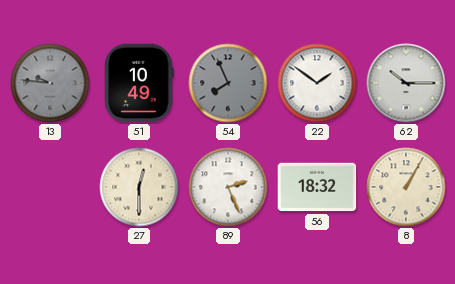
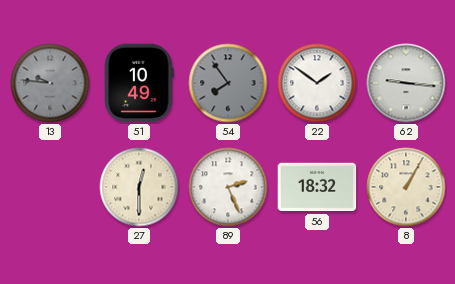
54: 7:56 -> 7:54
62: 10:15 -> 9:16
